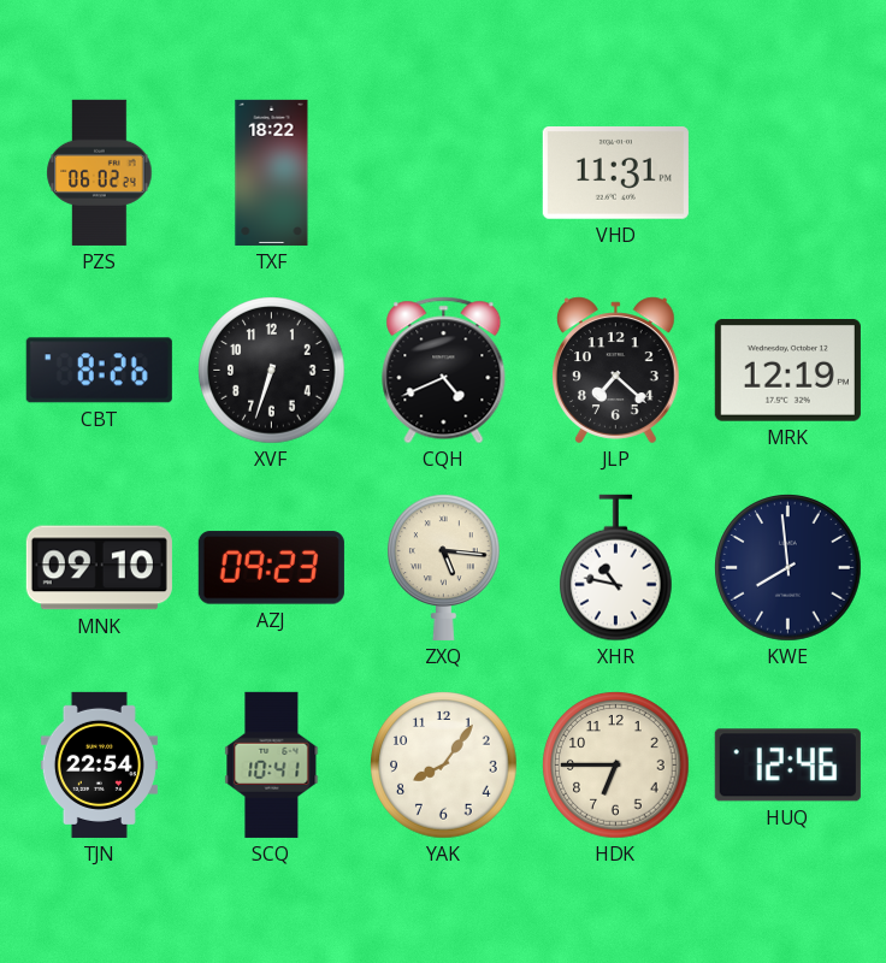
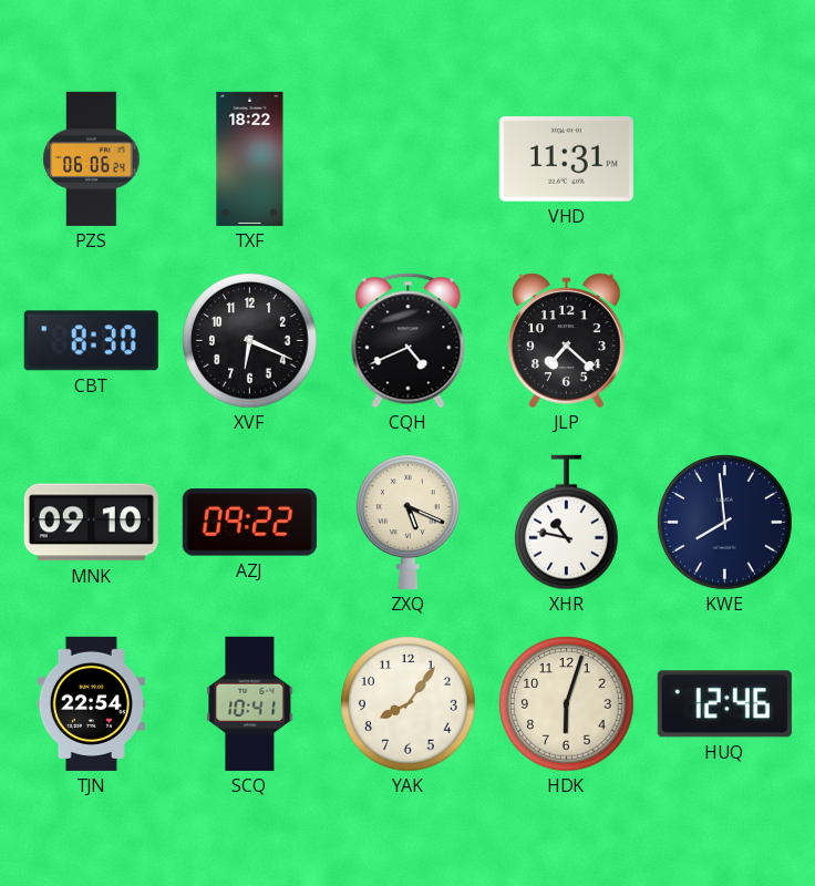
PZS: 06:02 -> 06:06
CBT: 8:26 -> 8:30
XVF: 6:33 -> 6:19
MRK: 12:19 -> none
AZJ: 09:23 -> 09:22
ZXQ: 5:16 -> 5:19
HDK: 6:45 -> 6:03
